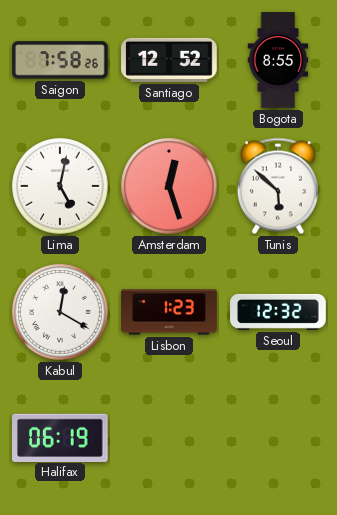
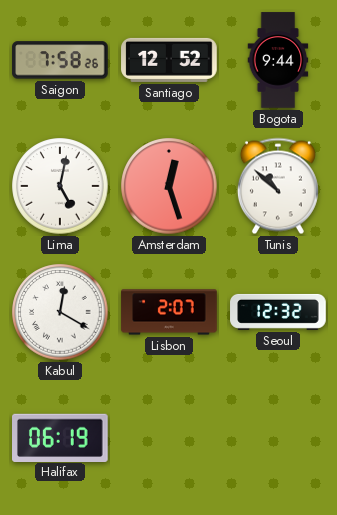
Bogota: 8:55 -> 9:44
Tunis: 5:52 -> 10:52
Lisbon: 1:23 -> 2:07
